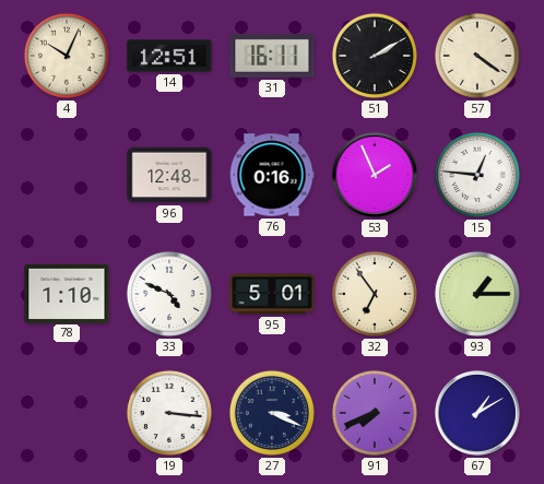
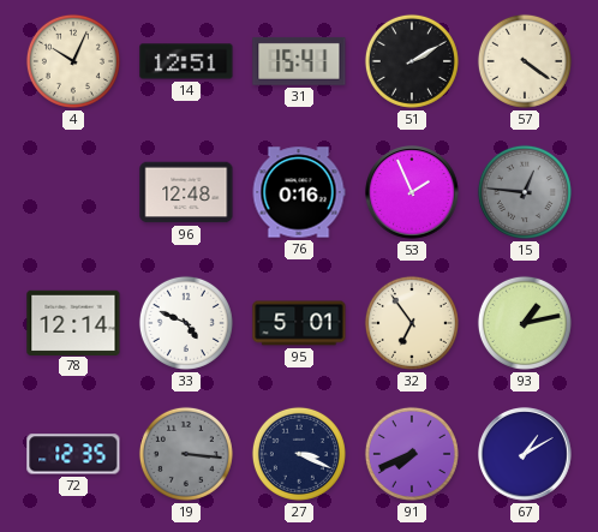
31: 16:11 -> 15:41
15 dial: white -> grey
78: 1:10 -> 12:14
93: 1:15 -> 1:13
72: none -> 12:35
19 dial: white -> grey
